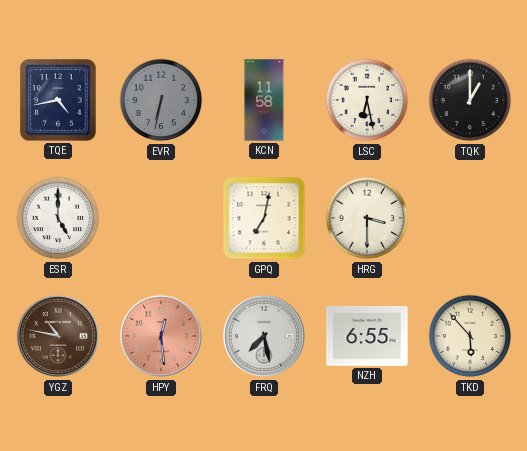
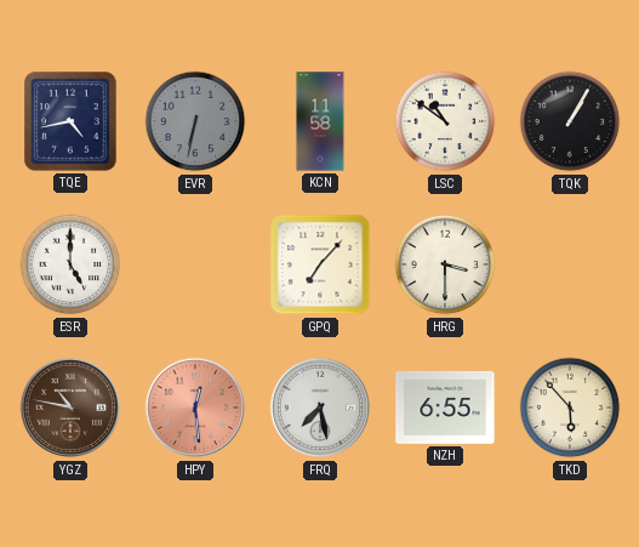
LSC: 6:28 -> 10:51
TQK: 1:00 -> 1:05
GPQ: 7:02 -> 7:07
